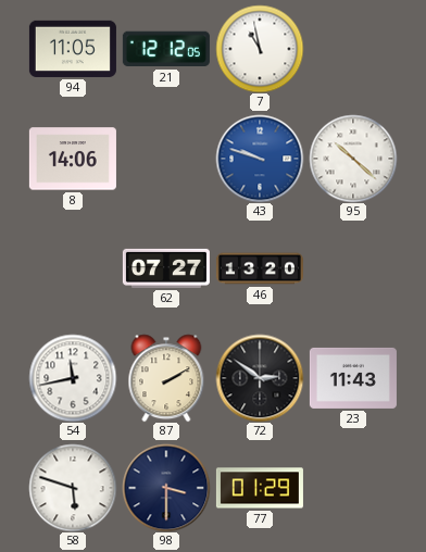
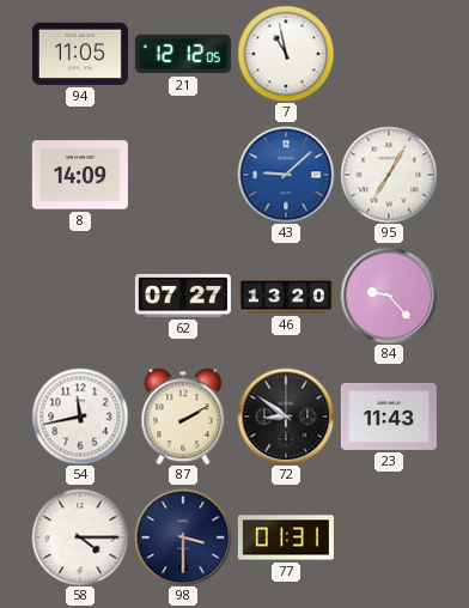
8: 14:06 -> 14:09
43: 9:48 -> 9:08
95: 10:22 -> 7:05
84: none -> 9:23
72: 2:51 -> 8:51
58: 5:48 -> 4:15
77: 01:29 -> 01:31
